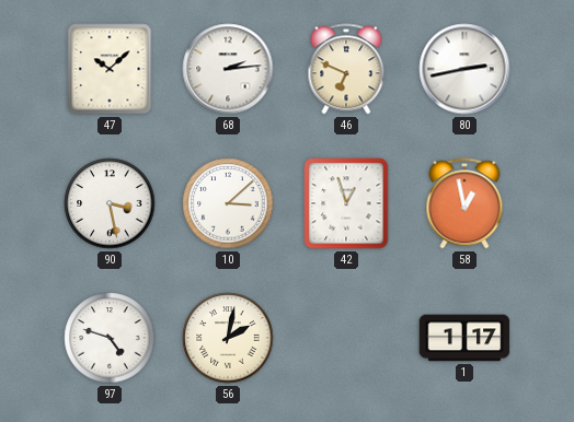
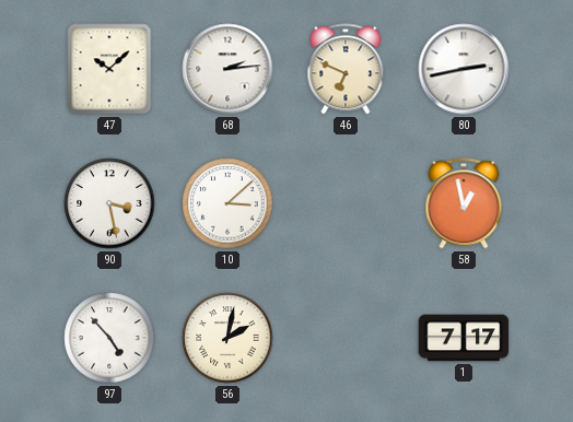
42: 12:57 -> none
97: 4:48 -> 4:53
1: 1:17 -> 7:17
